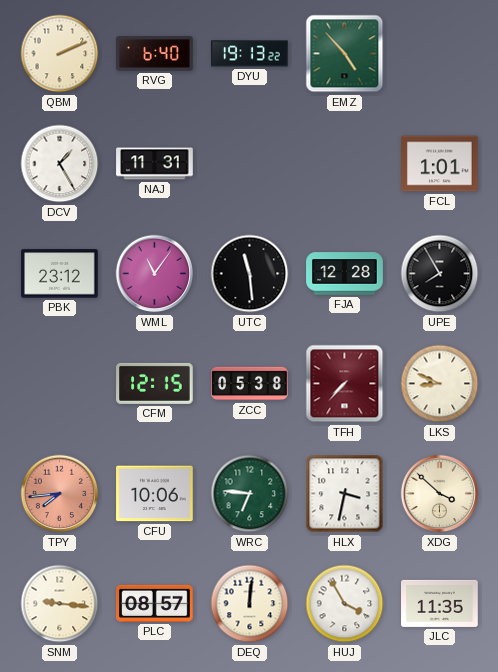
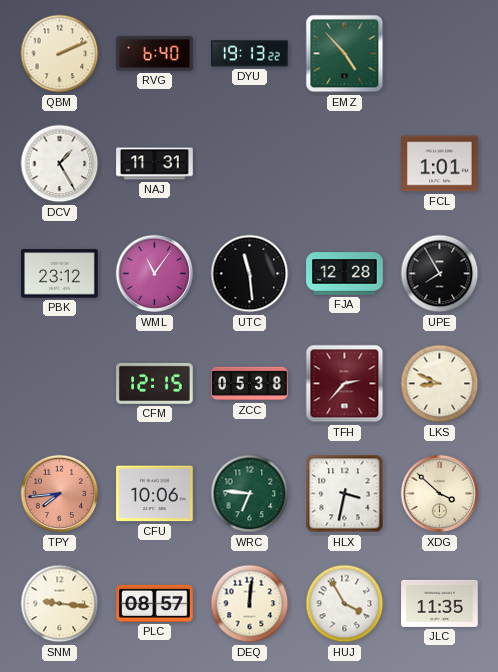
TFH: 7:37 -> 2:37
